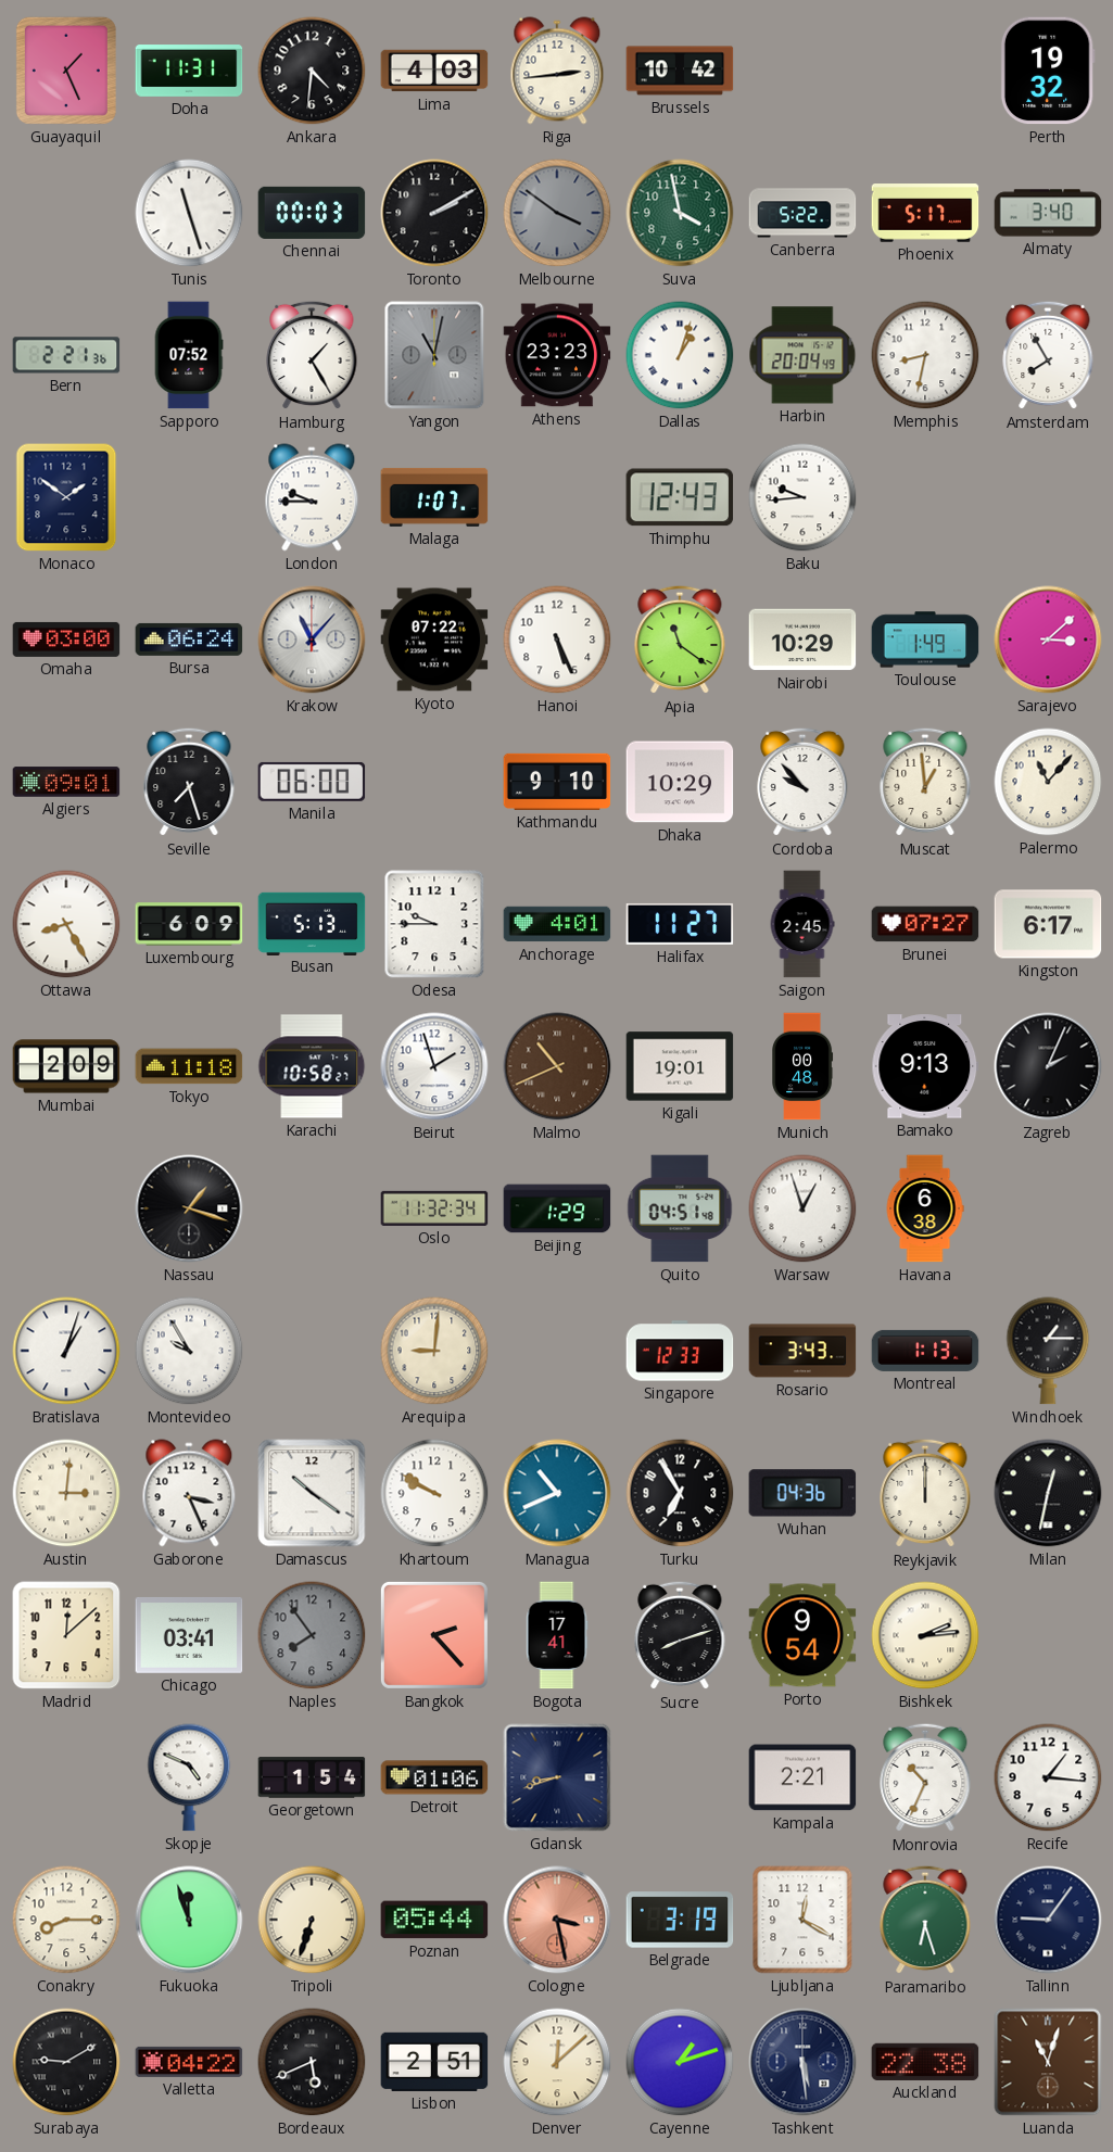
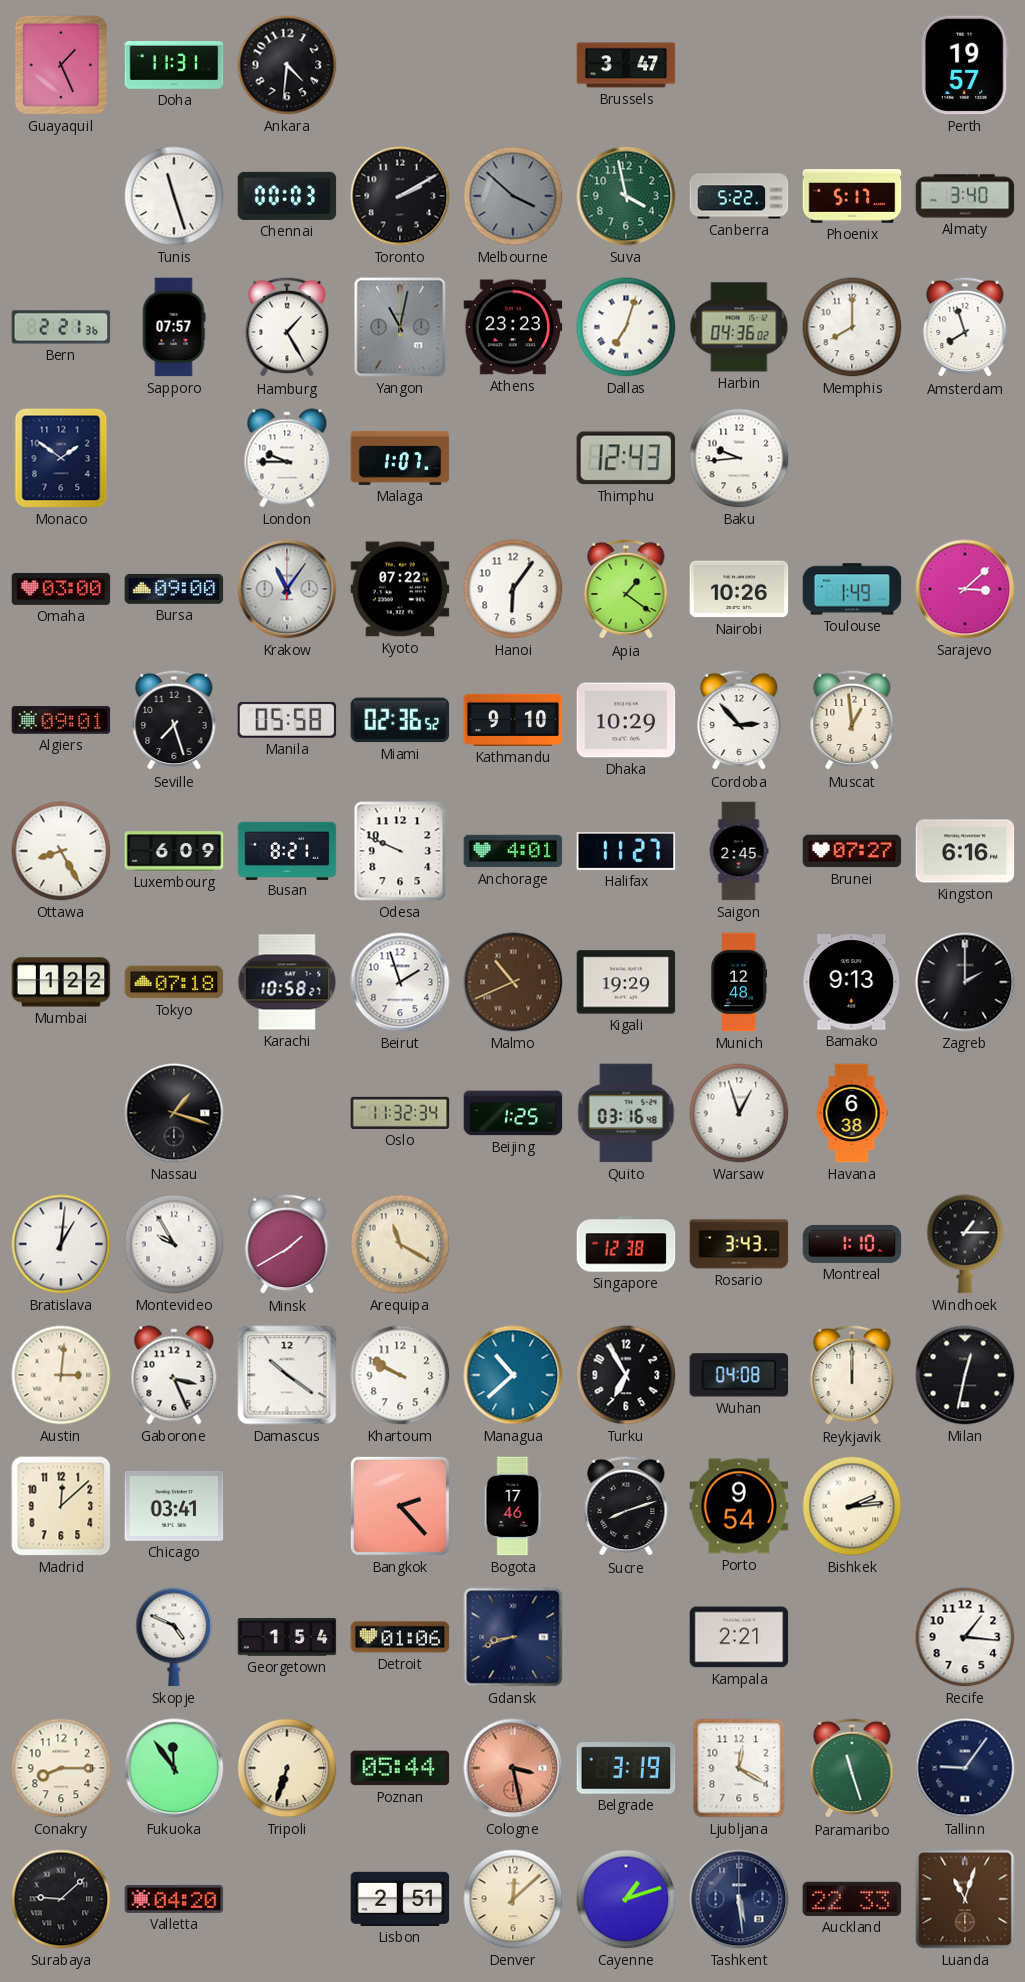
Lima: 4:03 -> none
Riga: 2:44 -> none
Brussels: 10:42 -> 3:47
Perth: 19:32 -> 19:57
Melbourne: 3:51 -> 3:52
Sapporo: 07:52 -> 07:57
Dallas: 1:03 -> 7:03
Harbin: 20:04 -> 04:36
Memphis: 8:32 -> 8:00
Amsterdam: 7:55 -> 7:57
Bursa: 06:24 -> 09:00
Krakow: 11:07 -> 11:06
Hanoi: 5:26 -> 6:06
Apia: 11:21 -> 1:21
Nairobi: 10:29 -> 10:26
Manila: 06:00 -> 05:58
Miami: none -> 02:36
Cordoba: 9:53 -> 2:53
Palermo: 11:07 -> none
Busan: 5:13 -> 8:21
Odesa: 9:45 -> 9:49
Kingston: 6:17 -> 6:16
Mumbai: 2:09 -> 1:22
Tokyo: 11:18 -> 07:18
Kigali: 19:01 -> 19:29
Munich: 00:48 -> 12:48
Zagreb: 2:04 -> 2:00
Beijing: 1:29 -> 1:25
Quito: 04:51 -> 03:16
Bratislava: 1:03 -> 1:01
Minsk: none -> 1:40
Arequipa: 9:01 -> 11:20
Singapore: 12:33 -> 12:38
Montreal: 1:13 -> 1:10
Managua: 10:41 -> 10:38
Wuhan: 04:36 -> 04:08
Naples: 7:54 -> none
Bogota: 17:41 -> 17:46
Monrovia: 10:34 -> none
Fukuoka: 11:57 -> 11:54
Paramaribo: 6:27 -> 11:27
Surabaya: 9:10 -> 9:08
Valletta: 04:22 -> 04:20
Bordeaux: 5:41 -> none
Auckland: 22:38 -> 22:33
